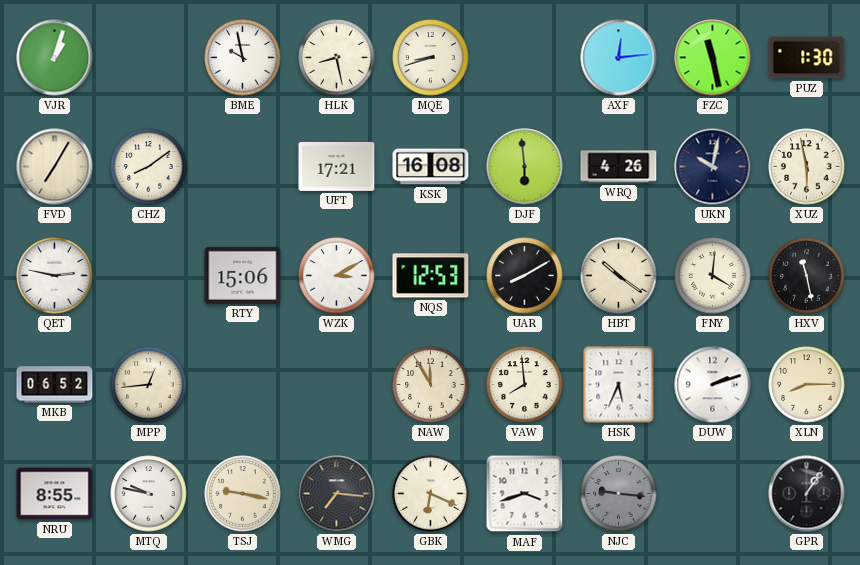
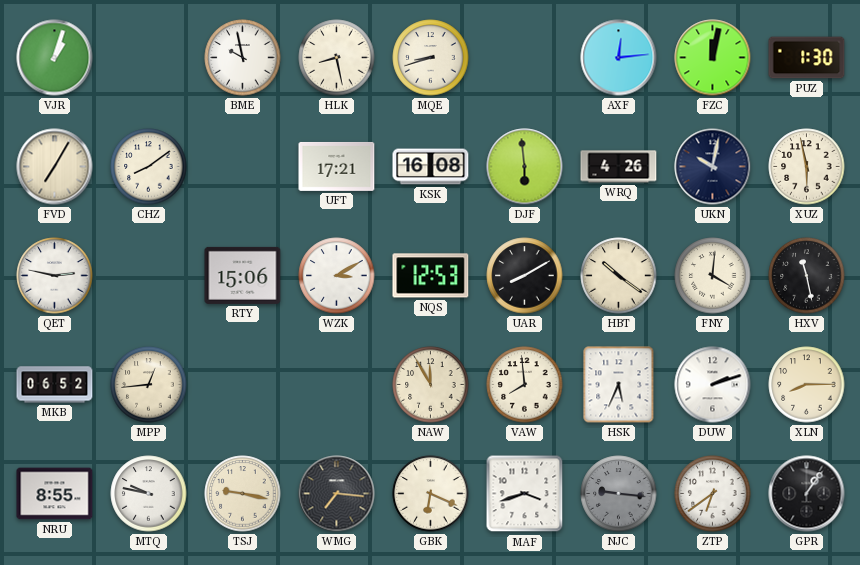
FZC: 11:28 -> 12:02
ZTP: none -> 6:39
